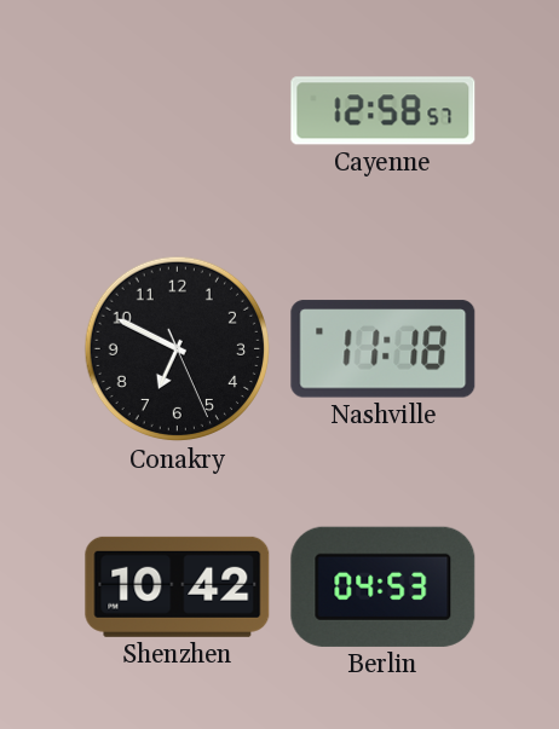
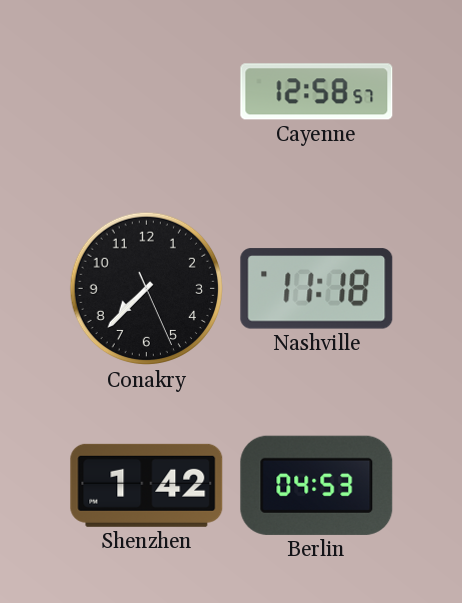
Conakry: 6:49 -> 7:37
Shenzhen: 10:42 -> 1:42
